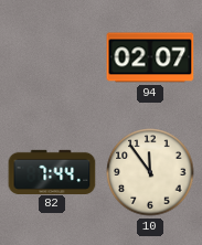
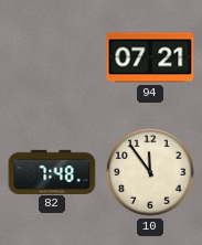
94: 02:07 -> 07:21
82: 7:44 -> 7:48
